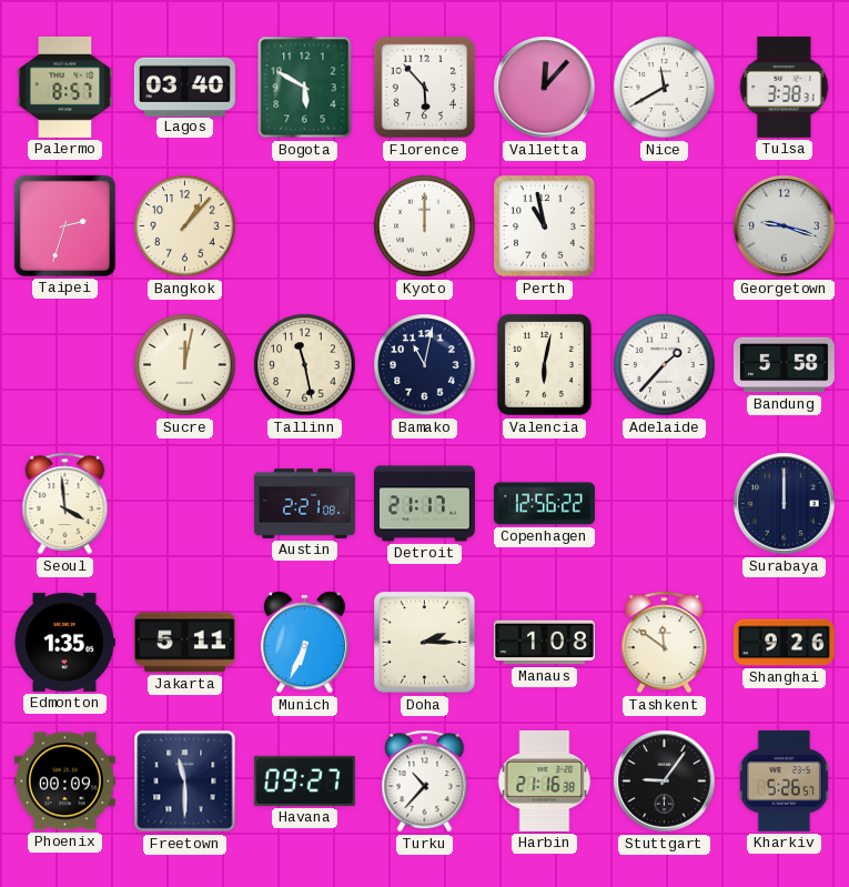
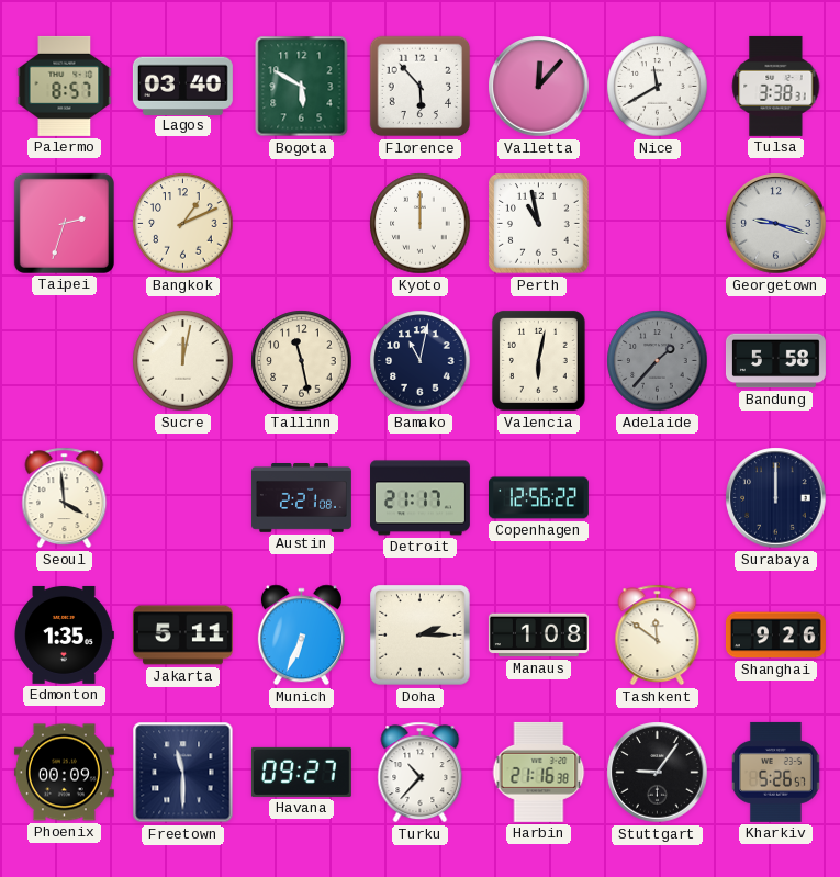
Bangkok: 1:07 -> 1:11
Adelaide dial: white -> grey
